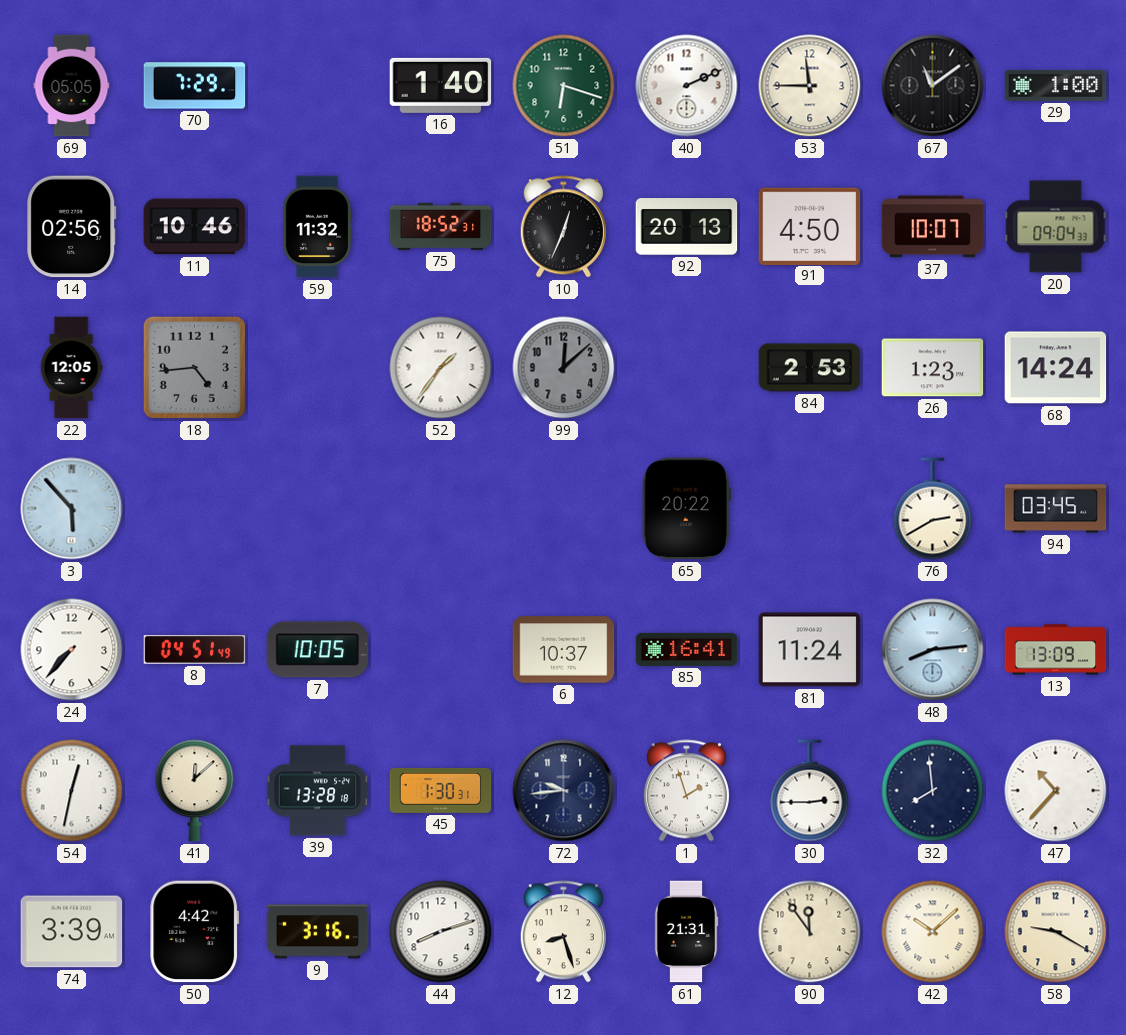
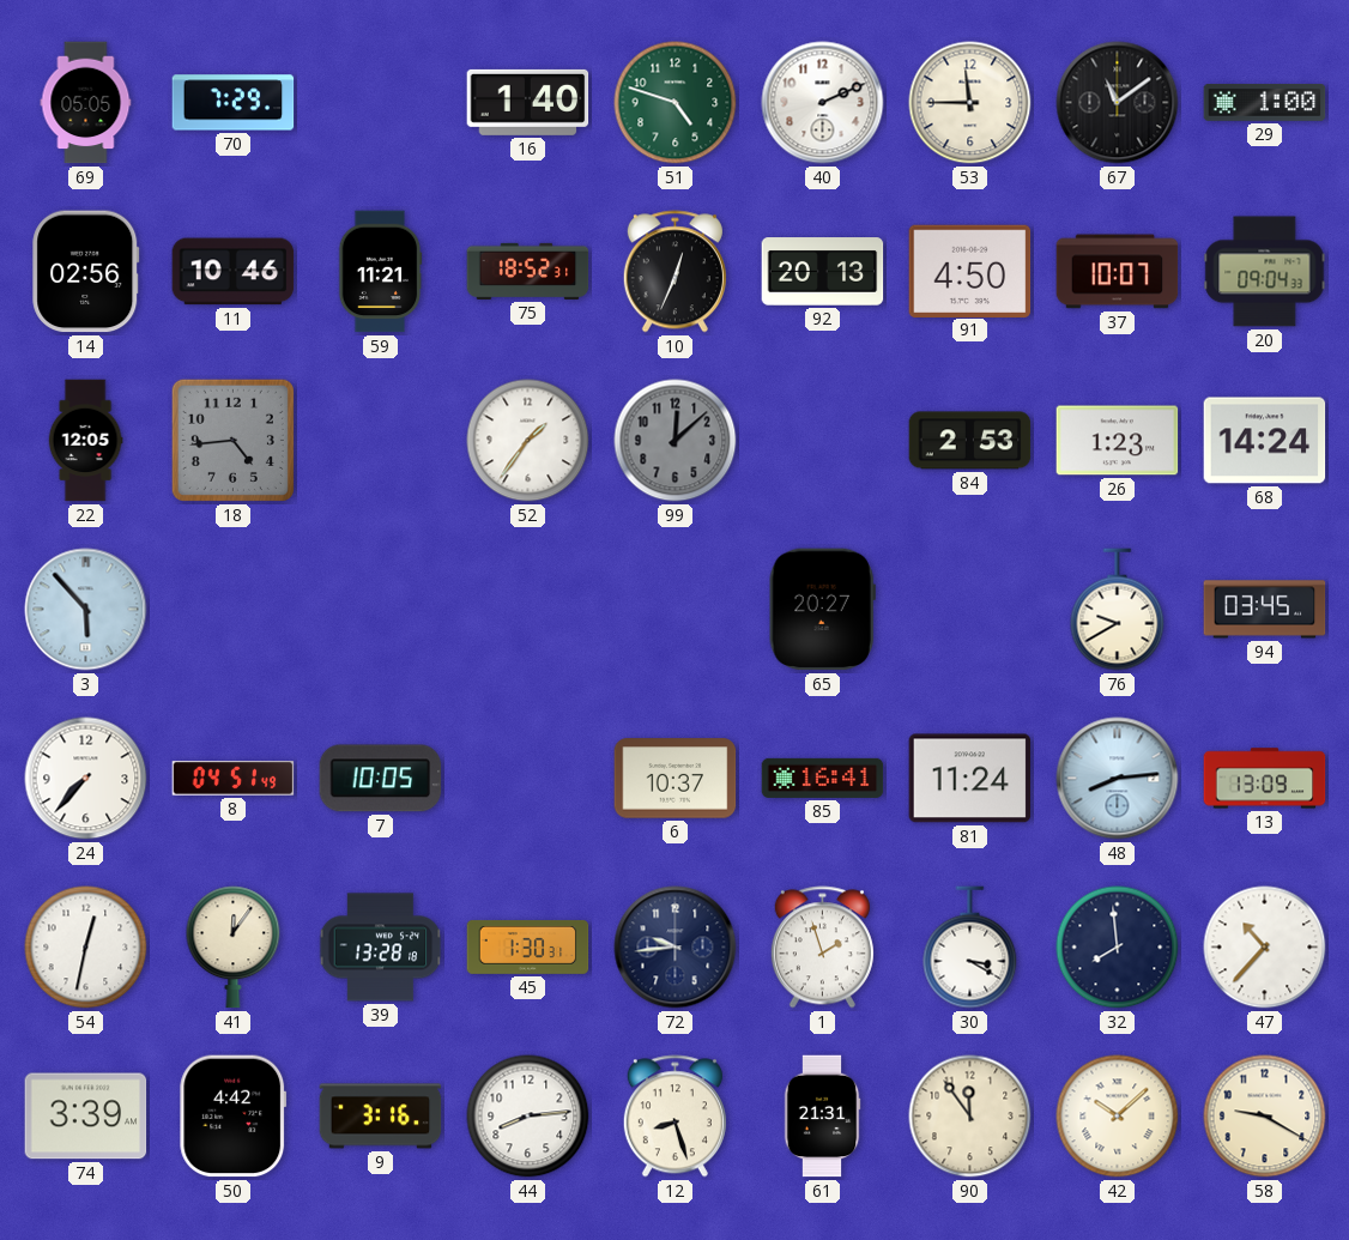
51: 6:18 -> 4:48
59: 11:32 -> 11:21
65: 20:22 -> 20:27
76: 2:40 -> 9:40
41: 12:08 -> 12:06
30: 2:45 -> 3:20
44: 8:12 -> 8:14
